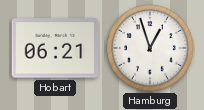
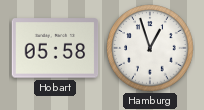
Hobart: 06:21 -> 05:58
